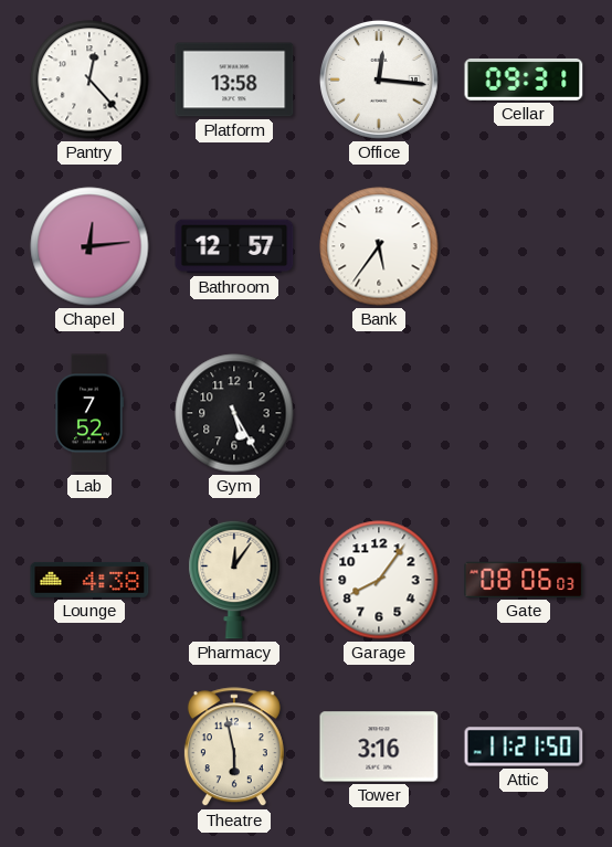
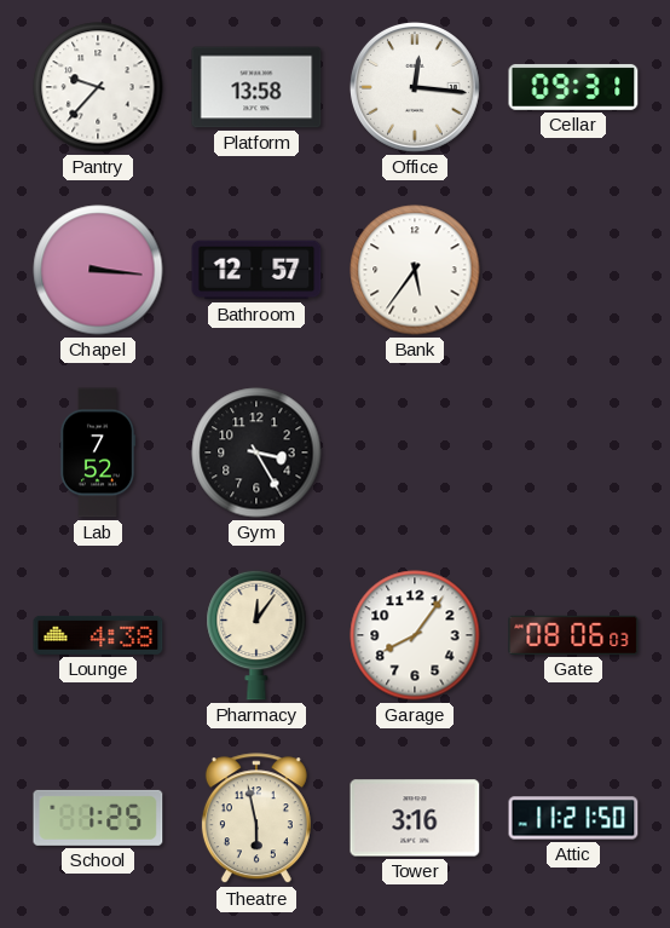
Pantry: 12:23 -> 9:37
Chapel: 12:14 -> 3:16
Gym: 5:25 -> 3:25
School: none -> 1:25
